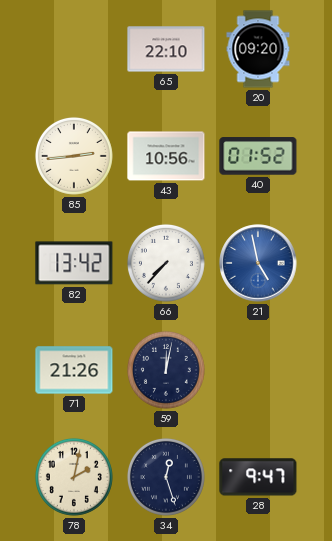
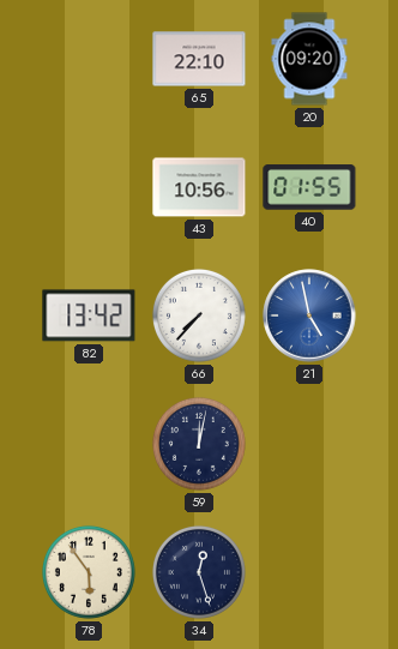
85: 2:44 -> none
40: 01:52 -> 01:55
71: 21:26 -> none
78: 2:02 -> 5:54
28: 9:47 -> none
